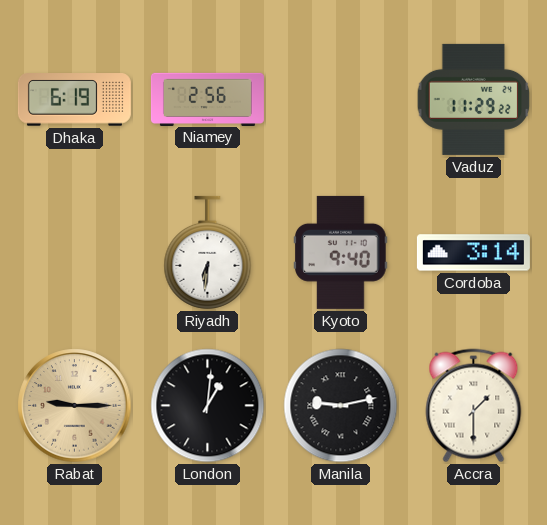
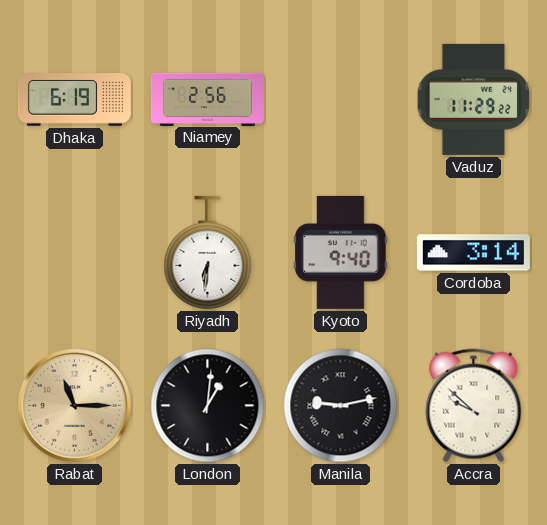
Rabat: 9:15 -> 11:15
Accra: 1:30 -> 9:52
